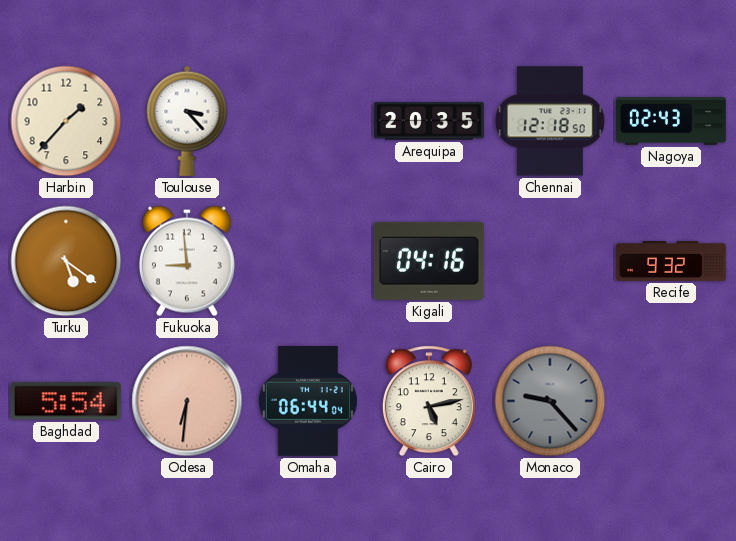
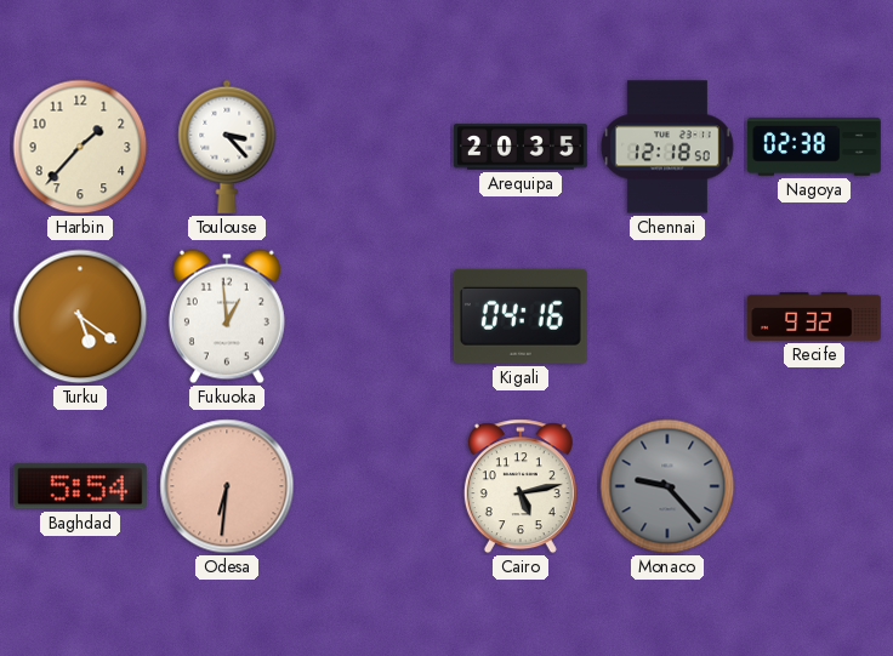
Nagoya: 02:43 -> 02:38
Fukuoka: 8:59 -> 12:59
Omaha: 06:44 -> none
